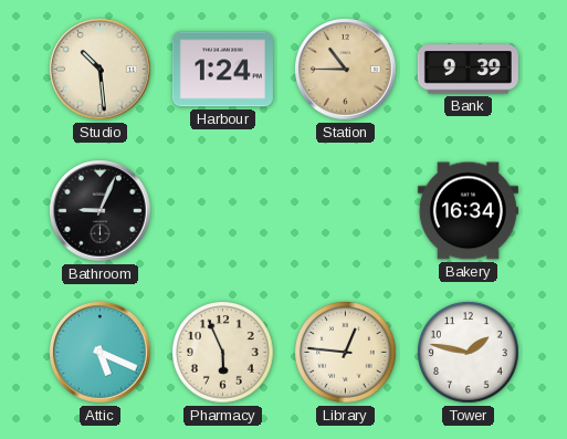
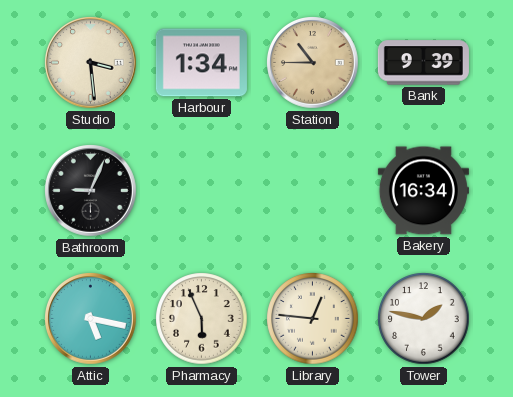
Studio: 10:29 -> 3:29
Harbour: 1:24 -> 1:34
Attic: 5:19 -> 5:17
